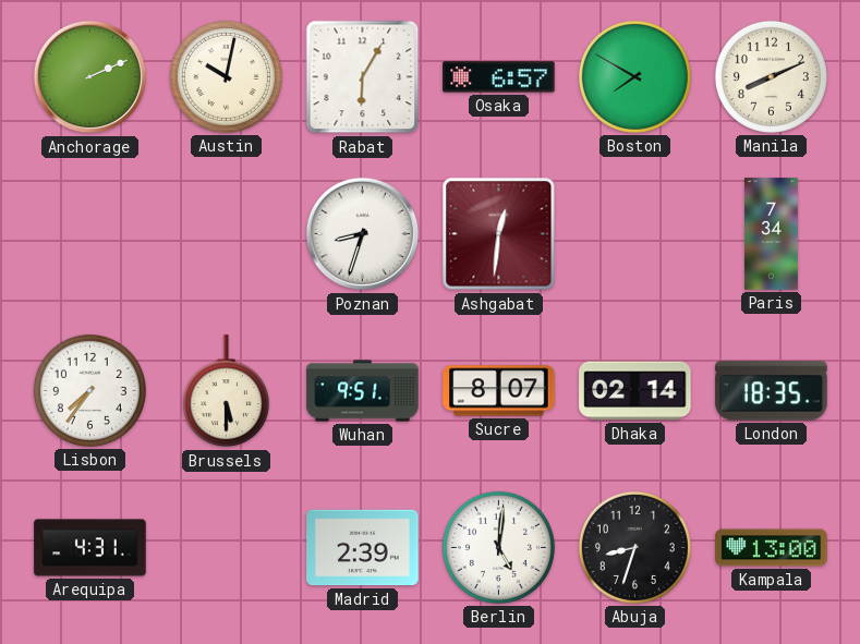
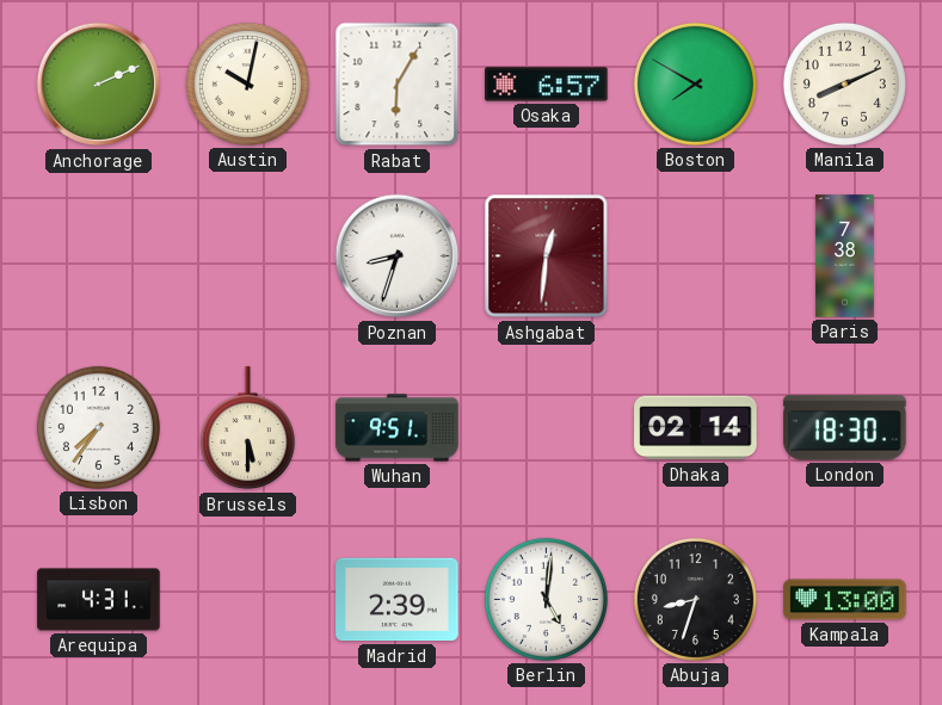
Paris: 7:34 -> 7:38
Sucre: 8:07 -> none
London: 18:35 -> 18:30
